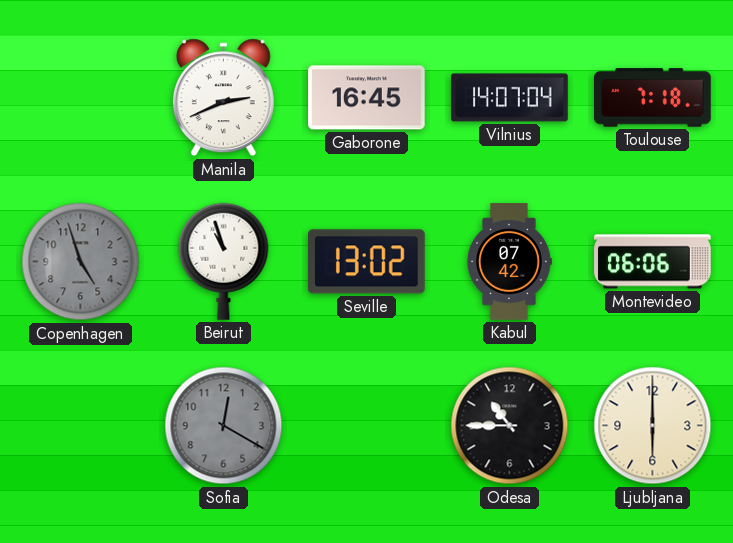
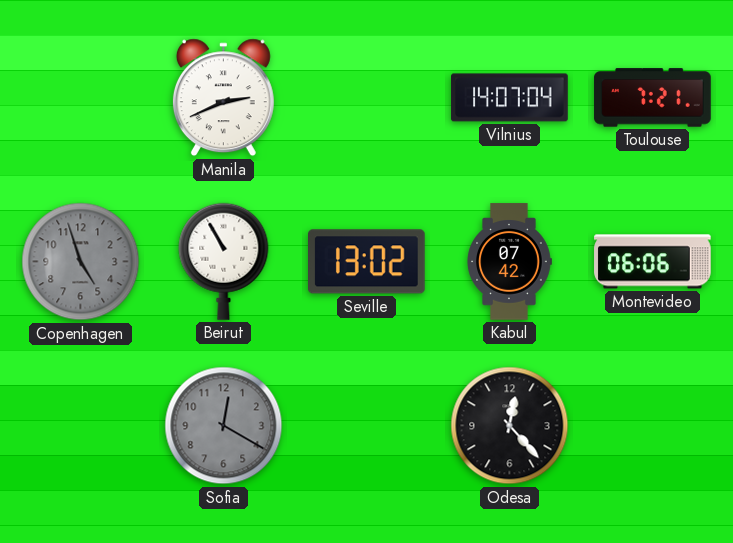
Gaborone: 16:45 -> none
Toulouse: 7:18 -> 7:21
Beirut: 10:57 -> 10:55
Odesa: 10:45 -> 12:23
Ljubljana: 6:00 -> none
